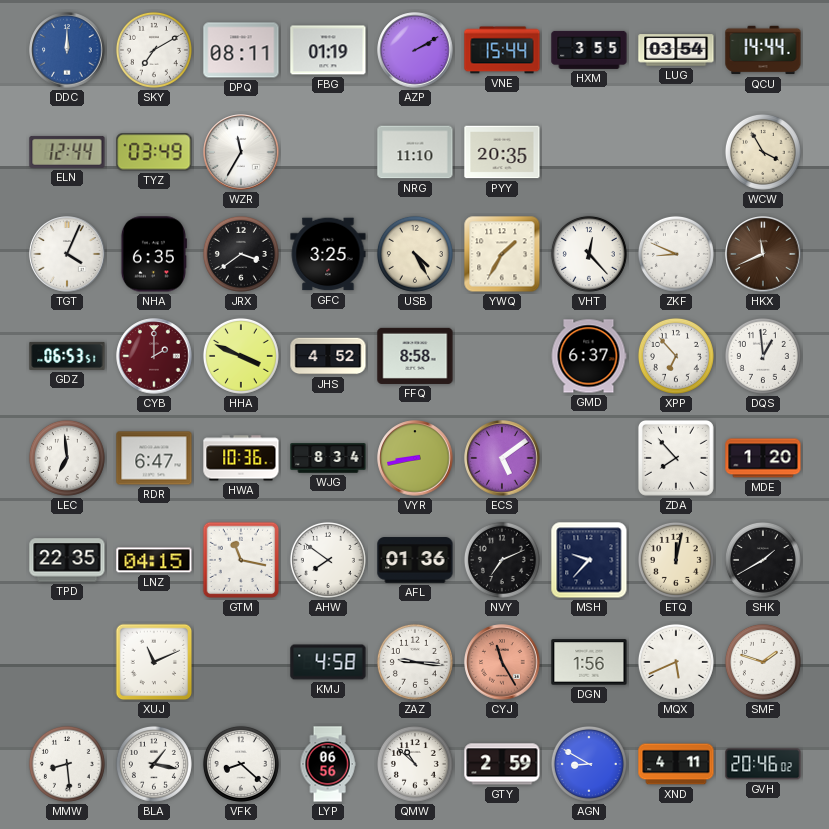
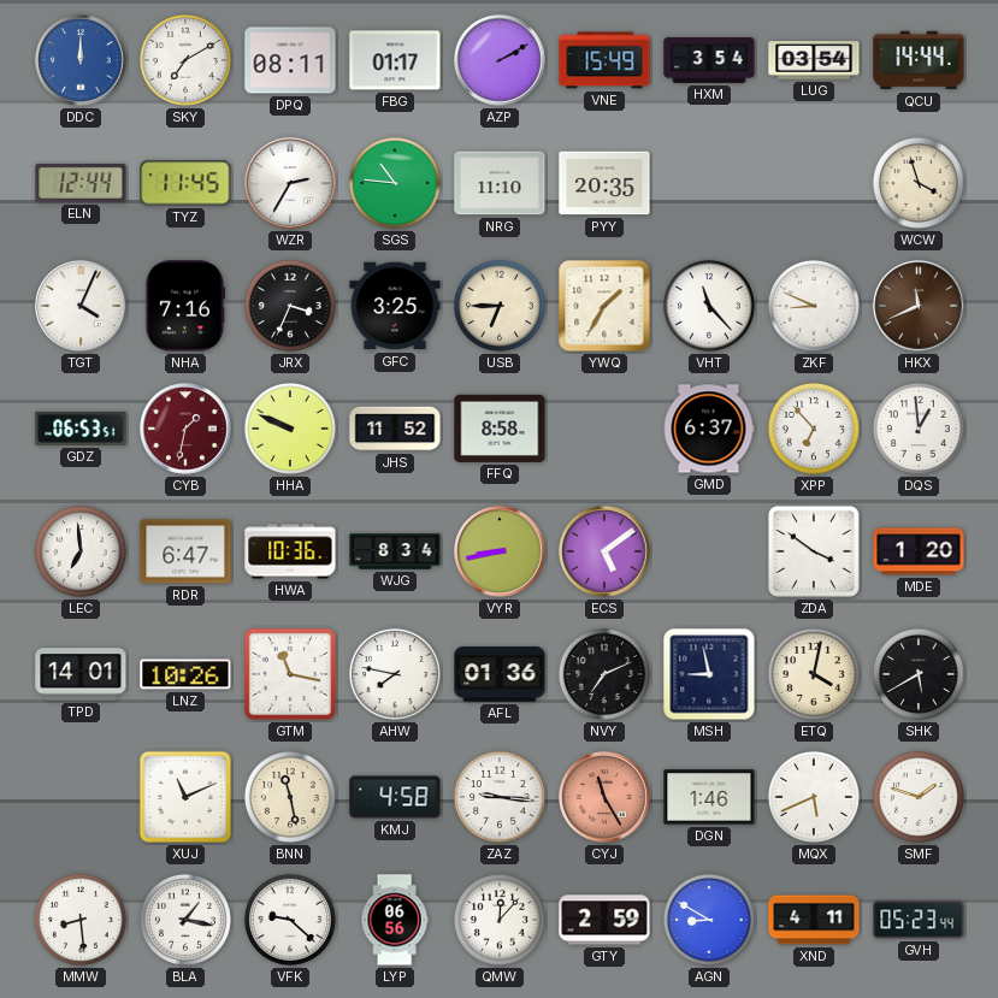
FBG: 01:19 -> 01:17
VNE: 15:44 -> 15:49
HXM: 3:55 -> 3:54
TYZ: 03:49 -> 11:45
WZR: 11:35 -> 2:35
SGS: none -> 10:46
WCW: 3:55 -> 3:57
NHA: 6:35 -> 7:16
JRX: 3:39 -> 3:34
USB: 4:25 -> 6:45
VHT: 12:23 -> 11:23
CYB: 2:00 -> 1:32
HHA: 3:49 -> 9:49
JHS: 4:52 -> 11:52
ZDA: 7:53 -> 3:51
TPD: 22:35 -> 14:01
LNZ: 04:15 -> 10:26
AHW: 7:51 -> 7:47
MSH: 9:37 -> 8:58
ETQ: 12:02 -> 4:02
SHK: 1:40 -> 5:40
BNN: none -> 11:28
DGN: 1:56 -> 1:46
VFK: 8:22 -> 9:22
QMW: 10:52 -> 12:07
GVH: 20:46 -> 05:23
